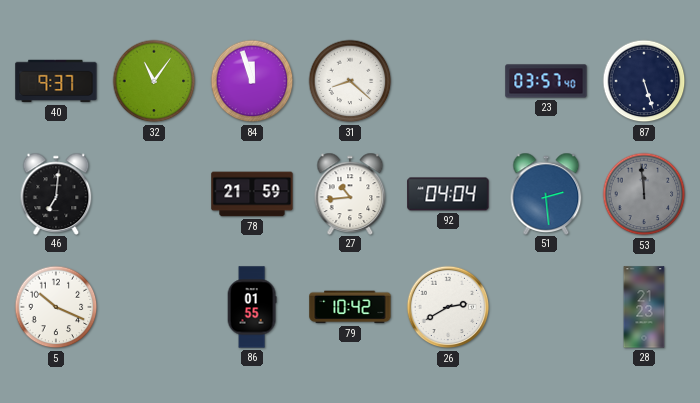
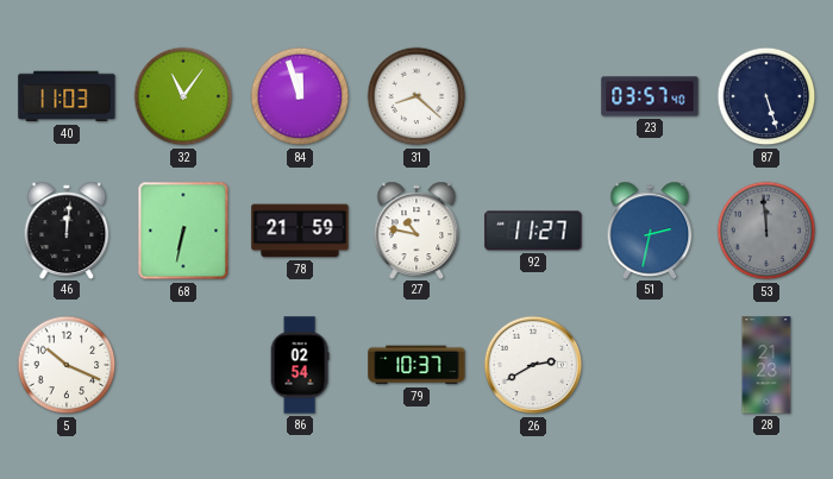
40: 9:37 -> 11:03
46: 7:01 -> 12:01
68: none -> 6:32
27: 10:44 -> 10:47
92: 04:04 -> 11:27
51: 2:29 -> 2:32
86: 01:55 -> 02:54
79: 10:42 -> 10:37
